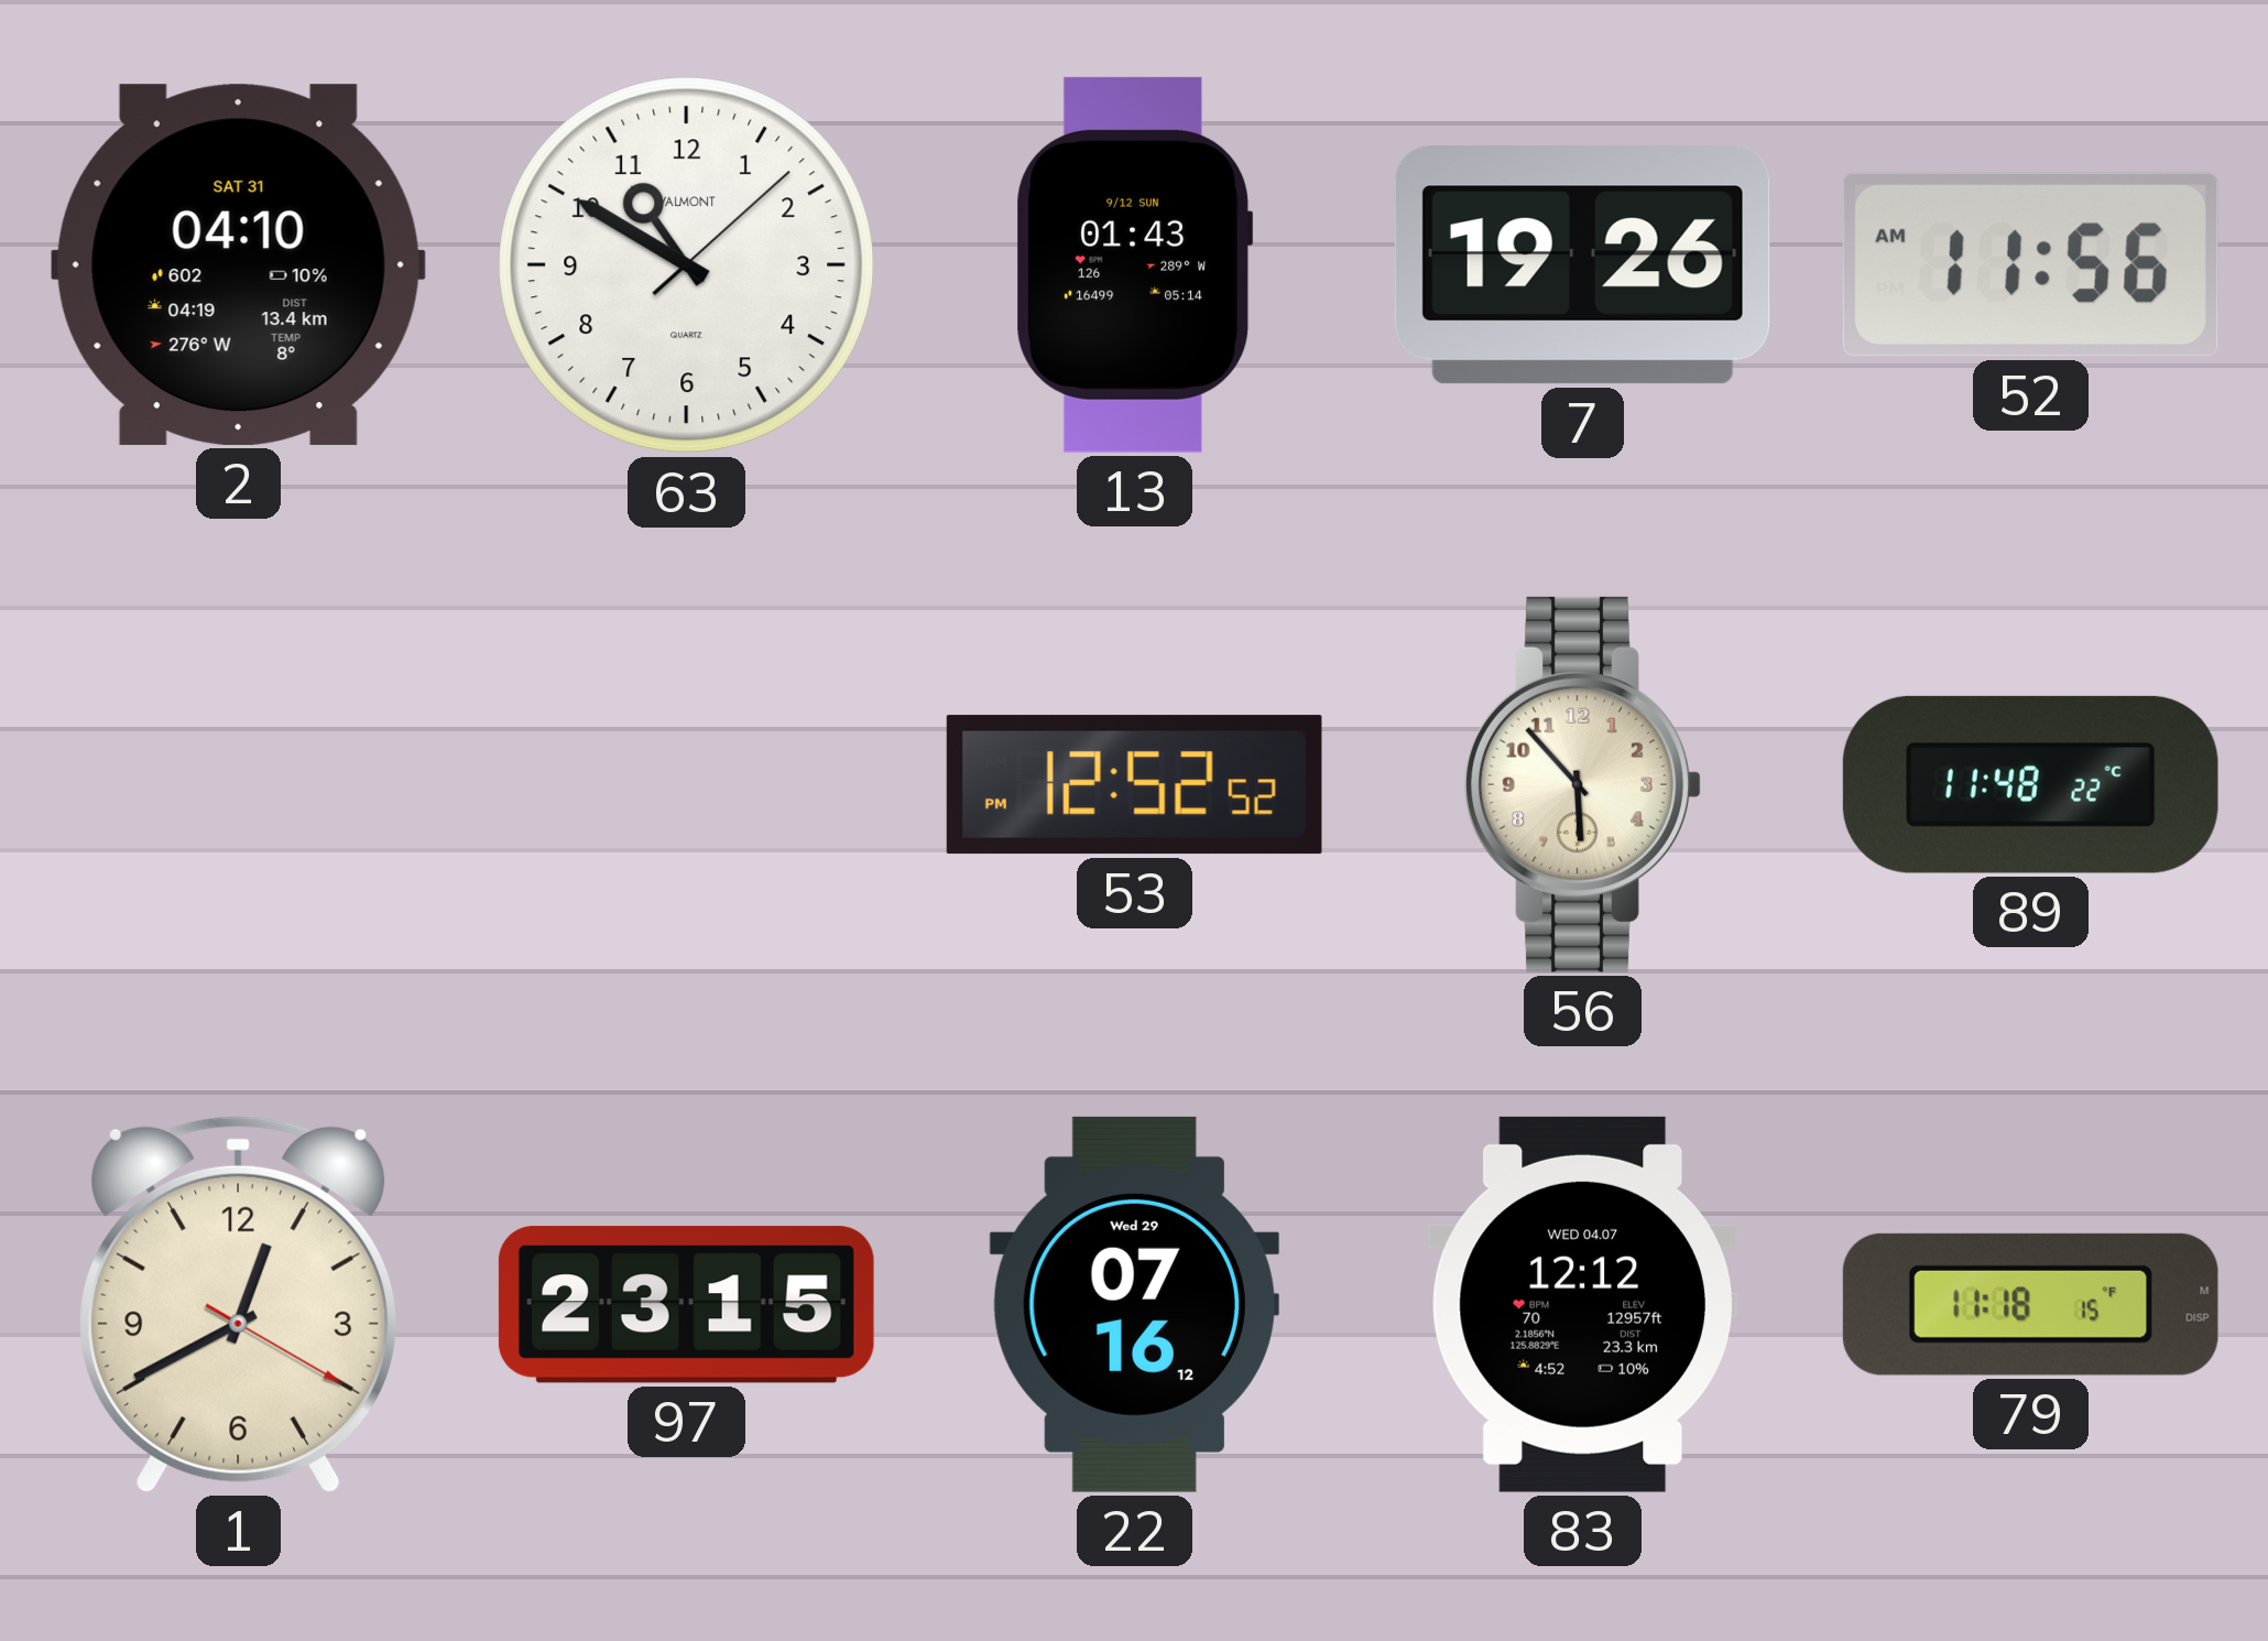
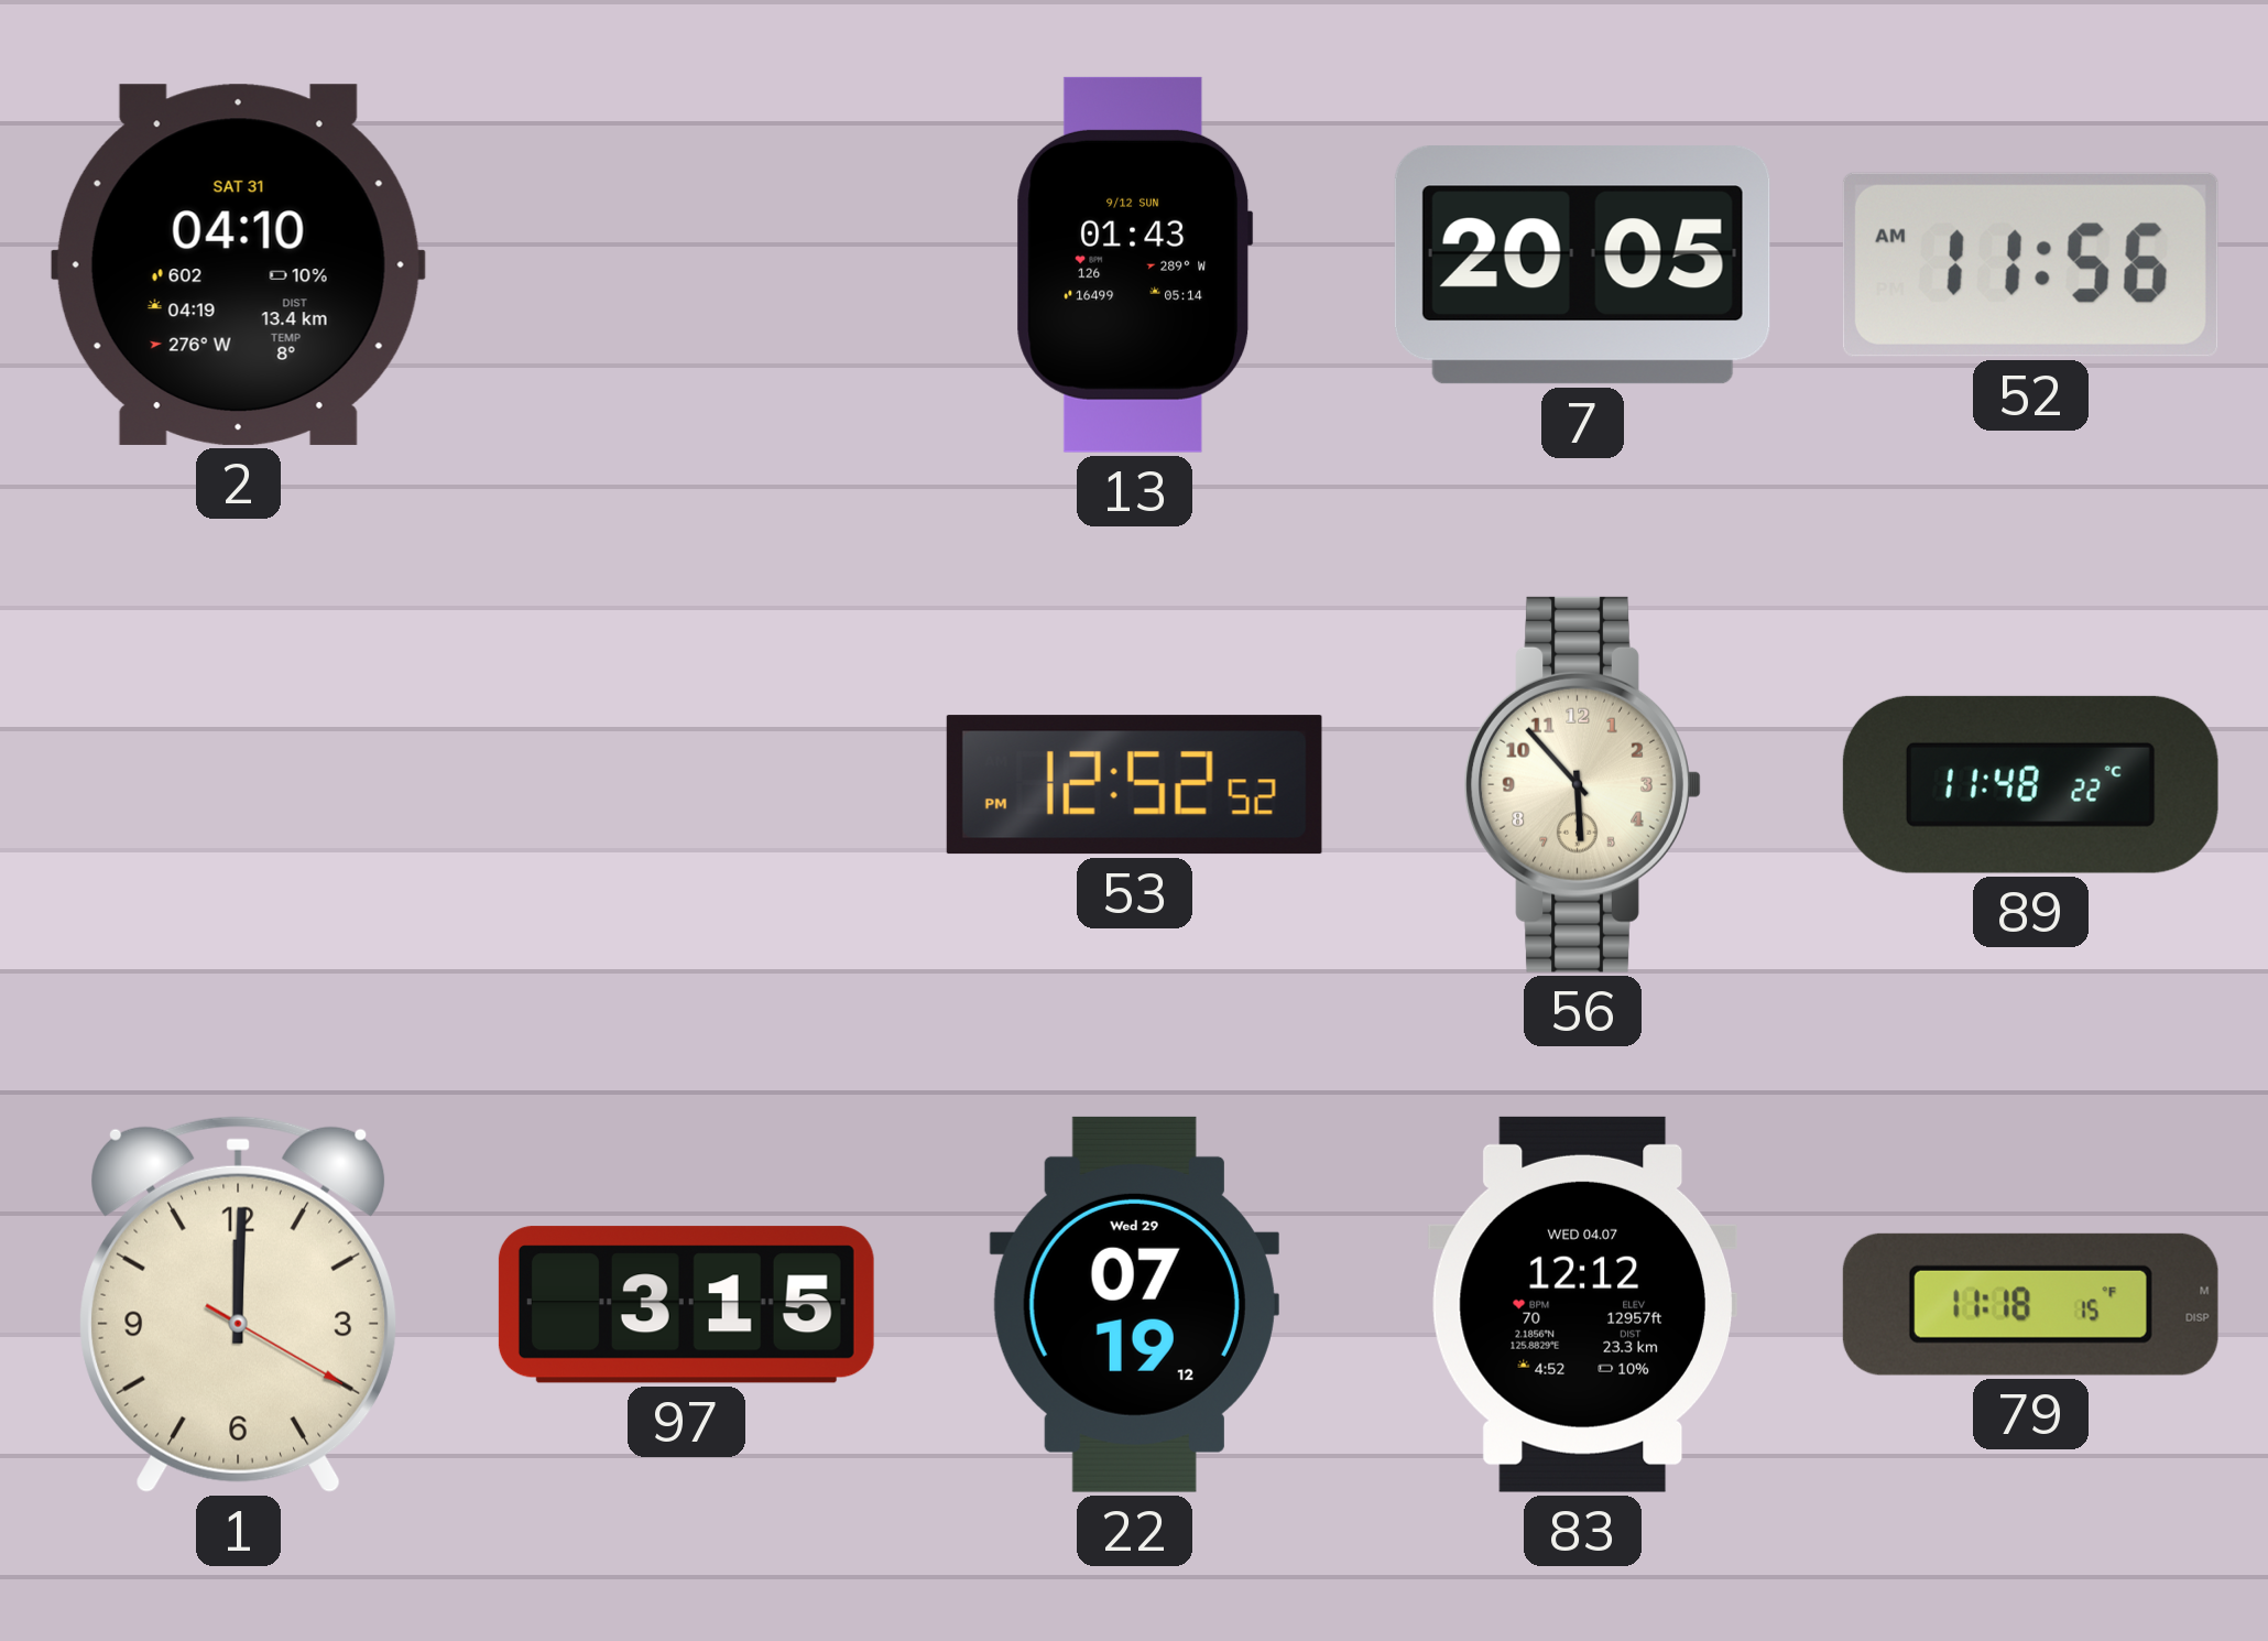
63: 10:50 -> none
7: 19:26 -> 20:05
1: 12:40 -> 12:00
97: 23:15 -> 3:15
22: 07:16 -> 07:19
